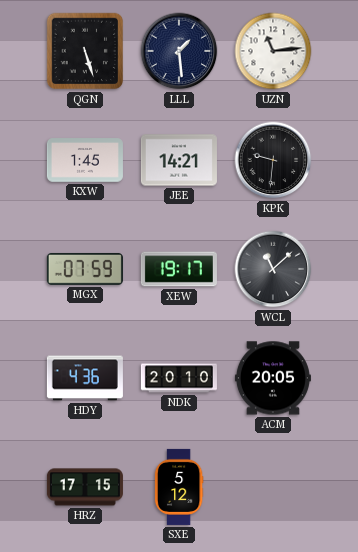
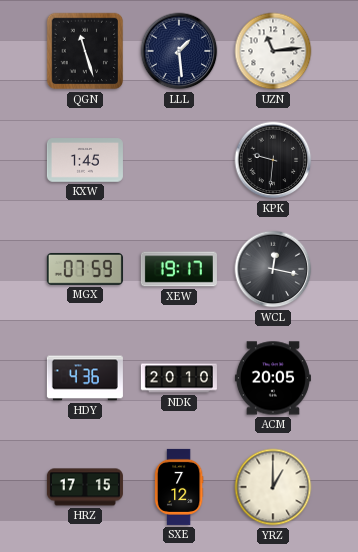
QGN: 5:27 -> 11:27
JEE: 14:21 -> none
WCL: 11:08 -> 12:17
SXE: 5:12 -> 7:12
YRZ: none -> 1:00
